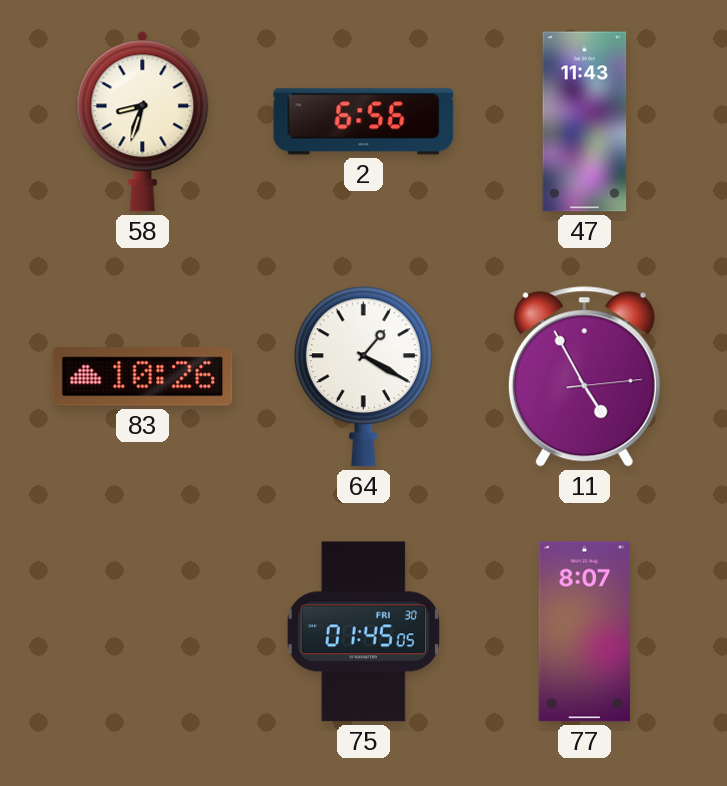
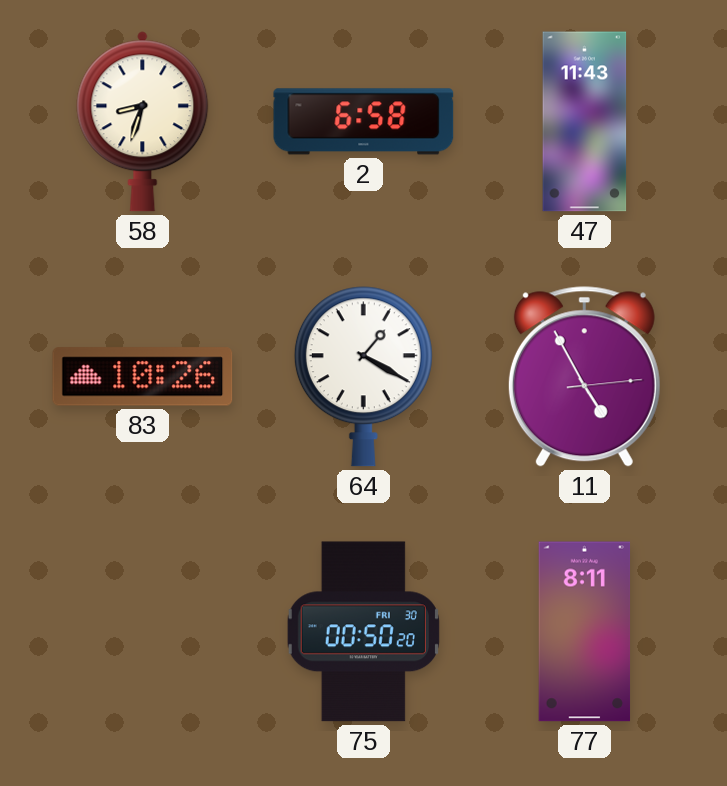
2: 6:56 -> 6:58
75: 01:45 -> 00:50
77: 8:07 -> 8:11
